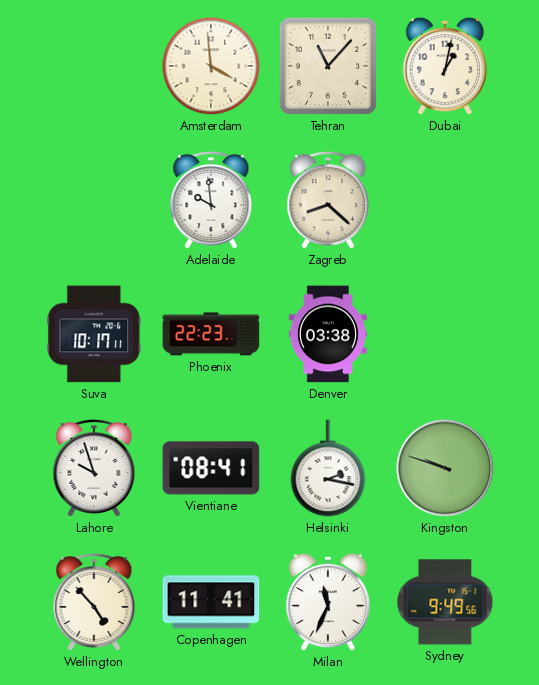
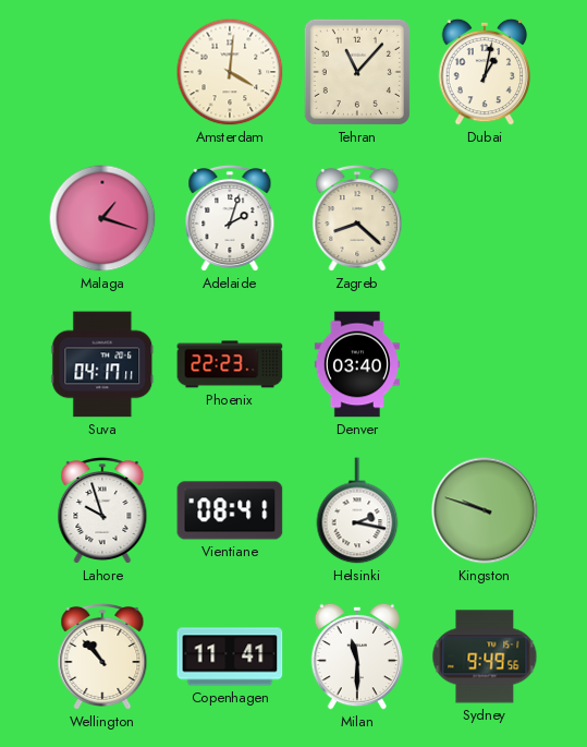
Amsterdam: 3:59 -> 4:01
Malaga: none -> 1:18
Adelaide: 9:59 -> 2:03
Suva: 10:17 -> 04:17
Denver: 03:38 -> 03:40
Wellington: 4:53 -> 10:53
Milan: 11:34 -> 11:30
